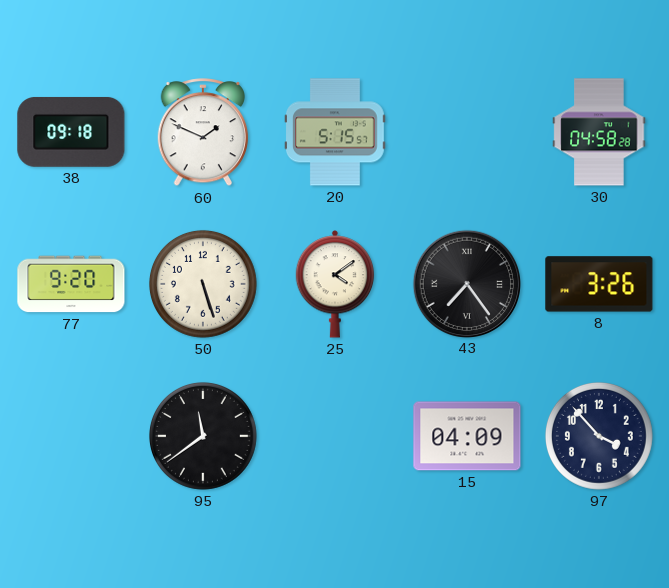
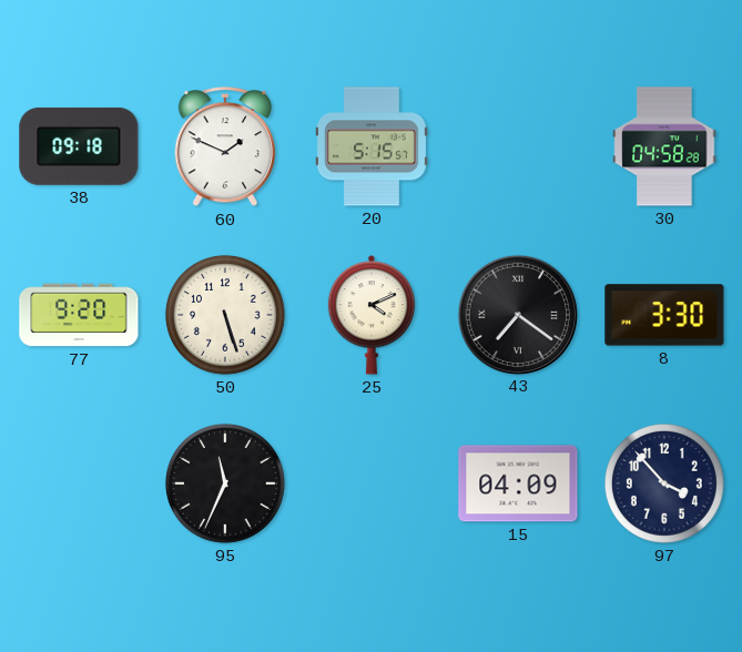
25: 4:09 -> 4:11
43: 7:24 -> 7:21
8: 3:26 -> 3:30
95: 11:39 -> 11:34
